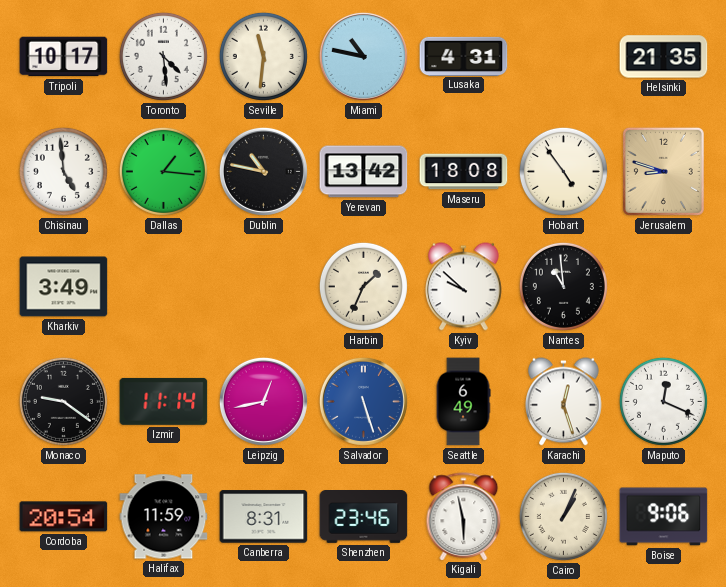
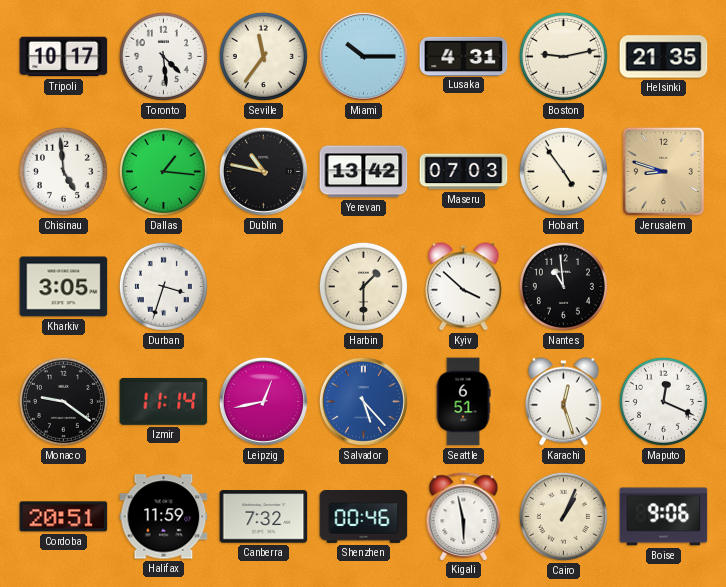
Seville: 11:31 -> 11:36
Miami: 10:47 -> 10:15
Boston: none -> 9:13
Maseru: 18:08 -> 07:03
Kharkiv: 3:49 -> 3:05
Durban: none -> 3:33
Harbin: 1:34 -> 1:30
Kyiv: 9:52 -> 3:52
Salvador: 5:27 -> 5:23
Seattle: 6:49 -> 6:51
Cordoba: 20:54 -> 20:51
Canberra: 8:31 -> 7:32
Shenzhen: 23:46 -> 00:46
